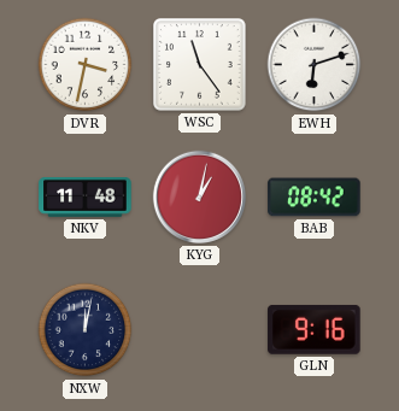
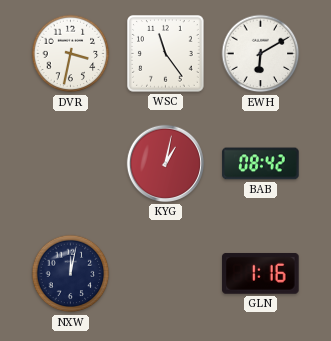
EWH: 6:12 -> 6:10
NKV: 11:48 -> none
GLN: 9:16 -> 1:16
